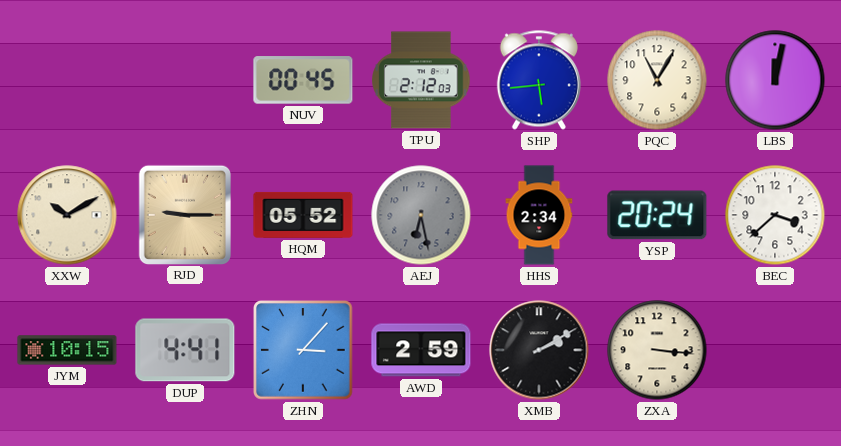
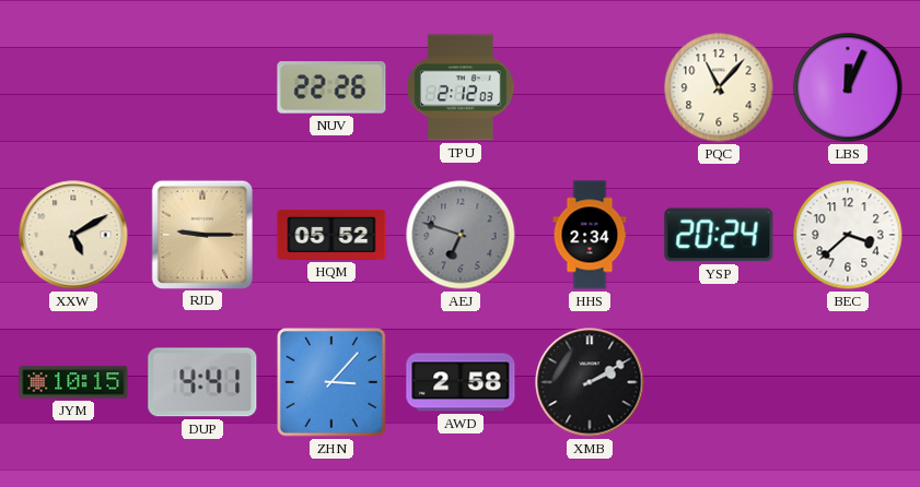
NUV: 00:45 -> 22:26
SHP: 5:44 -> none
PQC: 11:05 -> 11:07
LBS: 12:02 -> 12:04
XXW: 10:10 -> 5:10
AEJ: 6:28 -> 6:48
AWD: 2:59 -> 2:58
ZXA: 3:16 -> none
